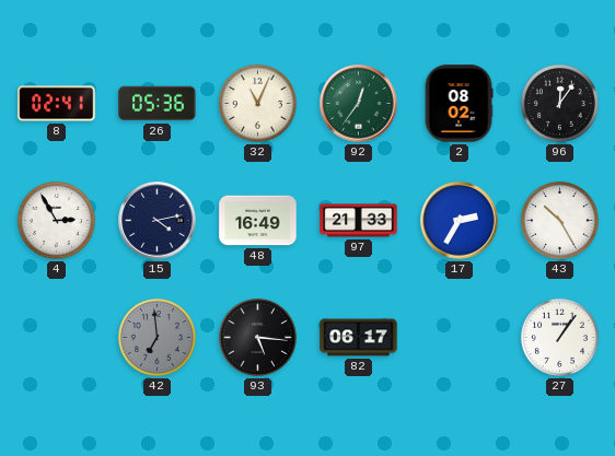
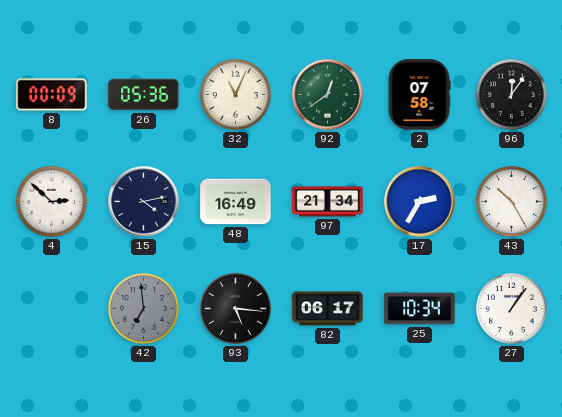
8: 02:41 -> 00:09
92: 12:36 -> 12:39
2: 08:02 -> 07:58
4: 2:55 -> 2:52
97: 21:33 -> 21:34
25: none -> 10:34
